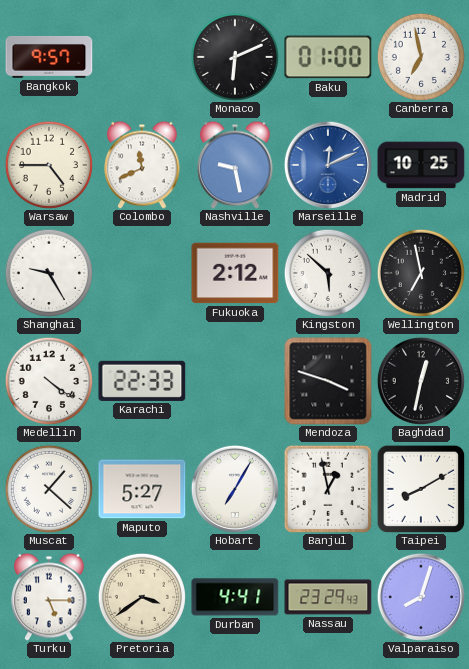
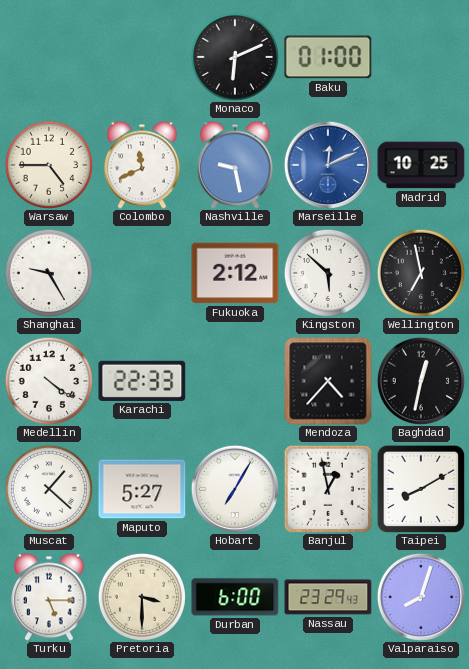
Bangkok: 9:57 -> none
Canberra: 6:58 -> none
Mendoza: 3:48 -> 4:37
Pretoria: 3:39 -> 3:30
Durban: 4:41 -> 6:00
